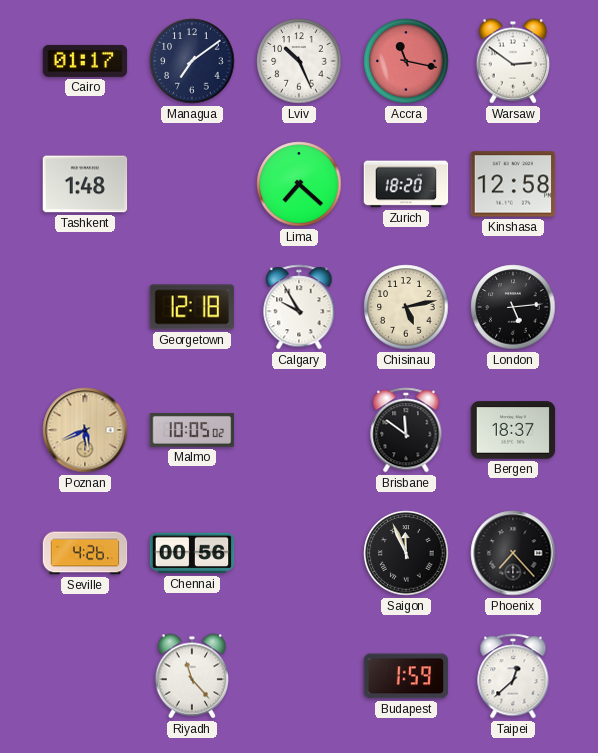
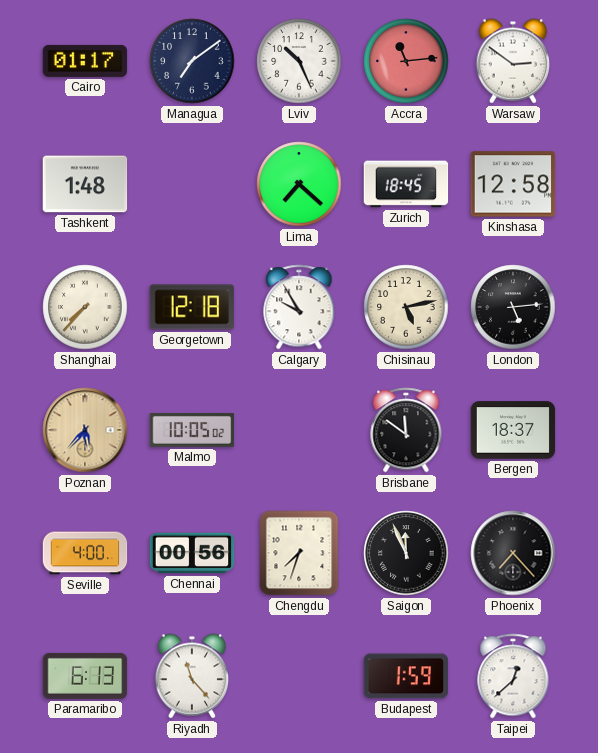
Accra: 11:17 -> 11:14
Zurich: 18:20 -> 18:45
Shanghai: none -> 7:37
Poznan: 5:41 -> 5:37
Seville: 4:26 -> 4:00
Chengdu: none -> 7:33
Paramaribo: none -> 6:13
